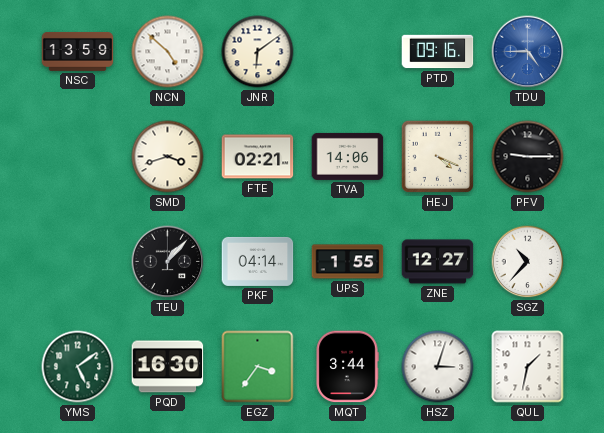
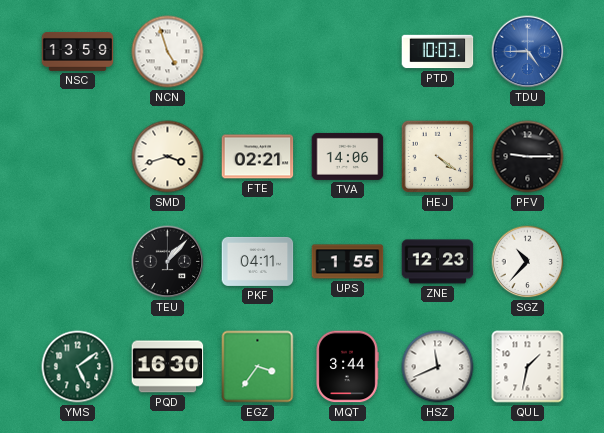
NCN: 4:52 -> 4:57
JNR: 6:09 -> none
PTD: 09:16 -> 10:03
HEJ: 4:19 -> 4:21
PKF: 04:14 -> 04:11
ZNE: 12:27 -> 12:23
HSZ: 3:03 -> 11:41
